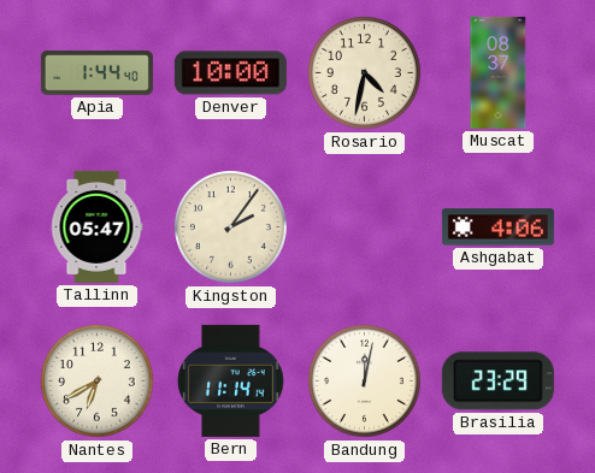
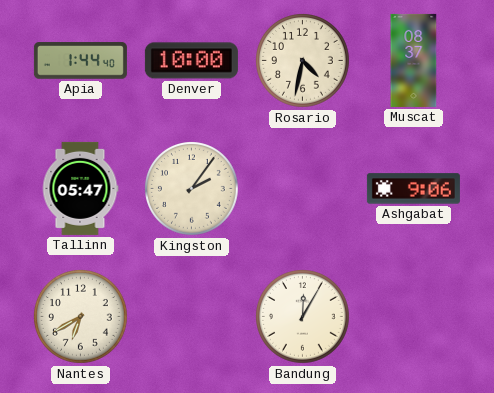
Ashgabat: 4:06 -> 9:06
Bern: 11:14 -> none
Bandung: 12:02 -> 12:05
Brasilia: 23:29 -> none
